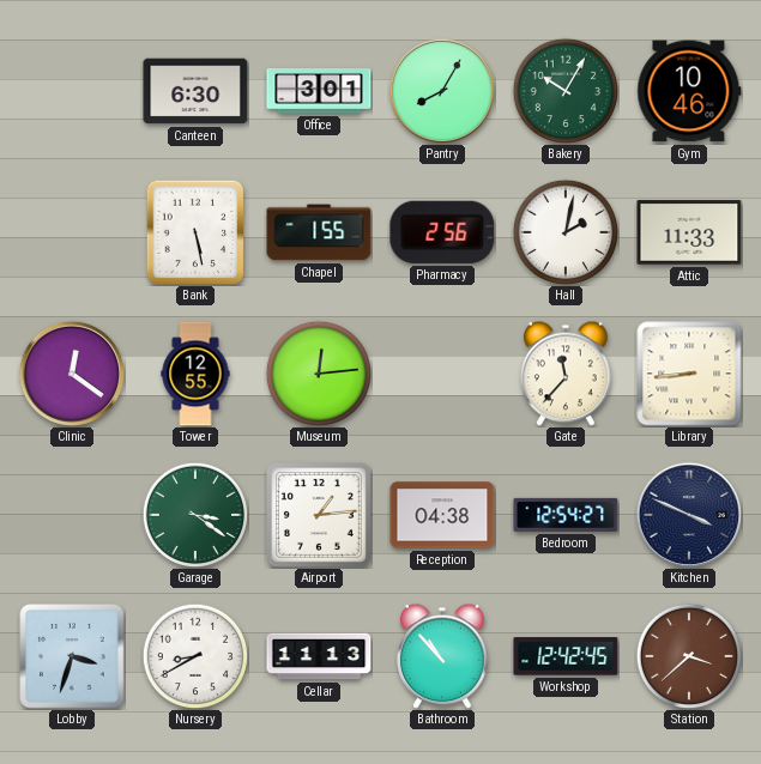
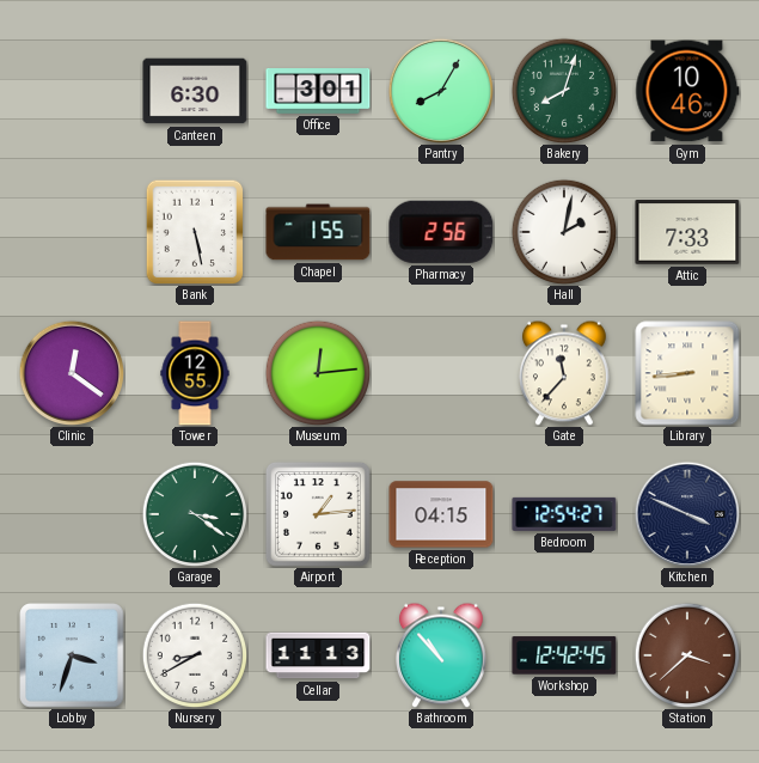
Bakery: 10:05 -> 8:03
Attic: 11:33 -> 7:33
Reception: 04:38 -> 04:15
